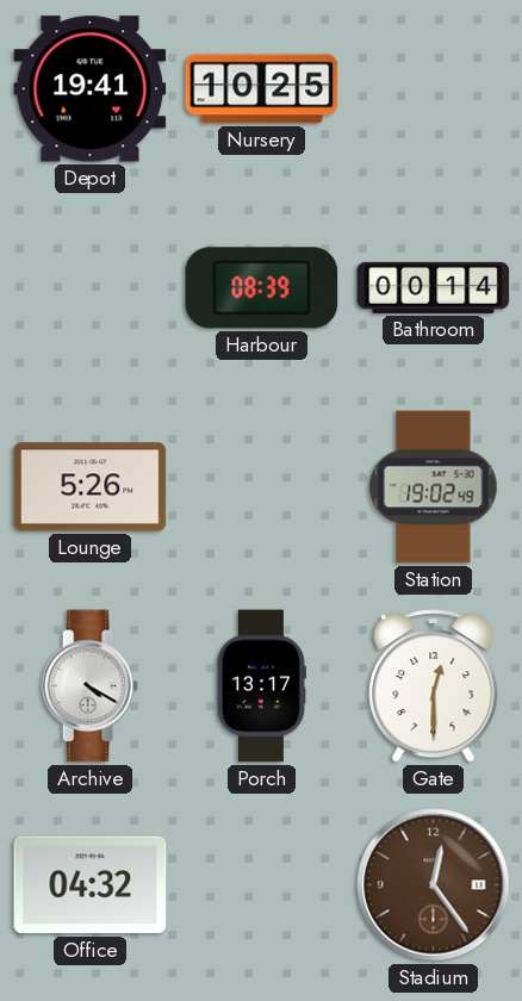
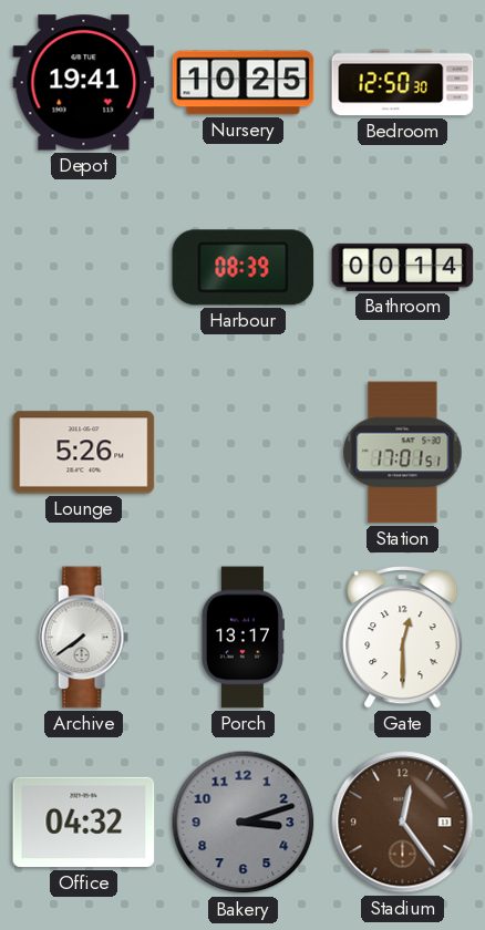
Bedroom: none -> 12:50
Station: 19:02 -> 17:01
Archive: 4:20 -> 7:39
Bakery: none -> 3:12
